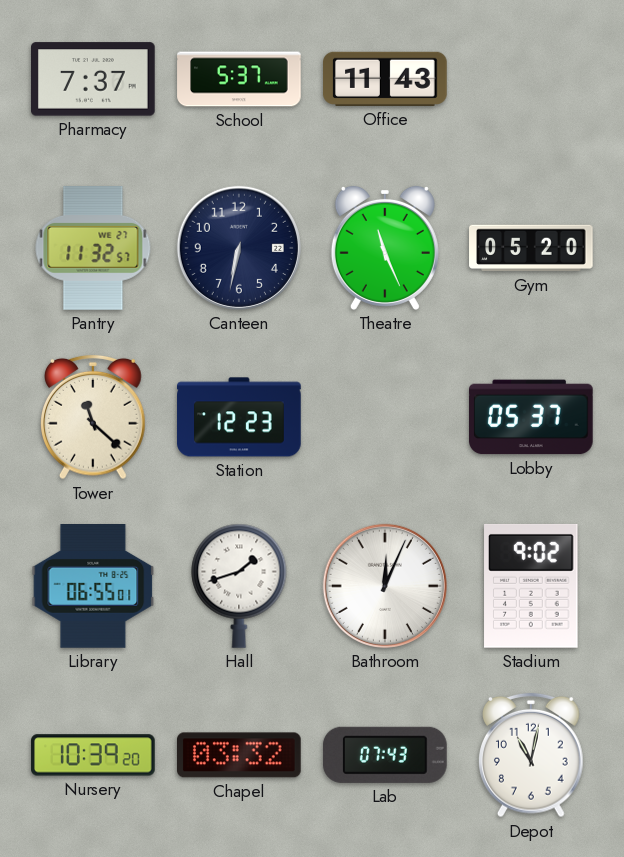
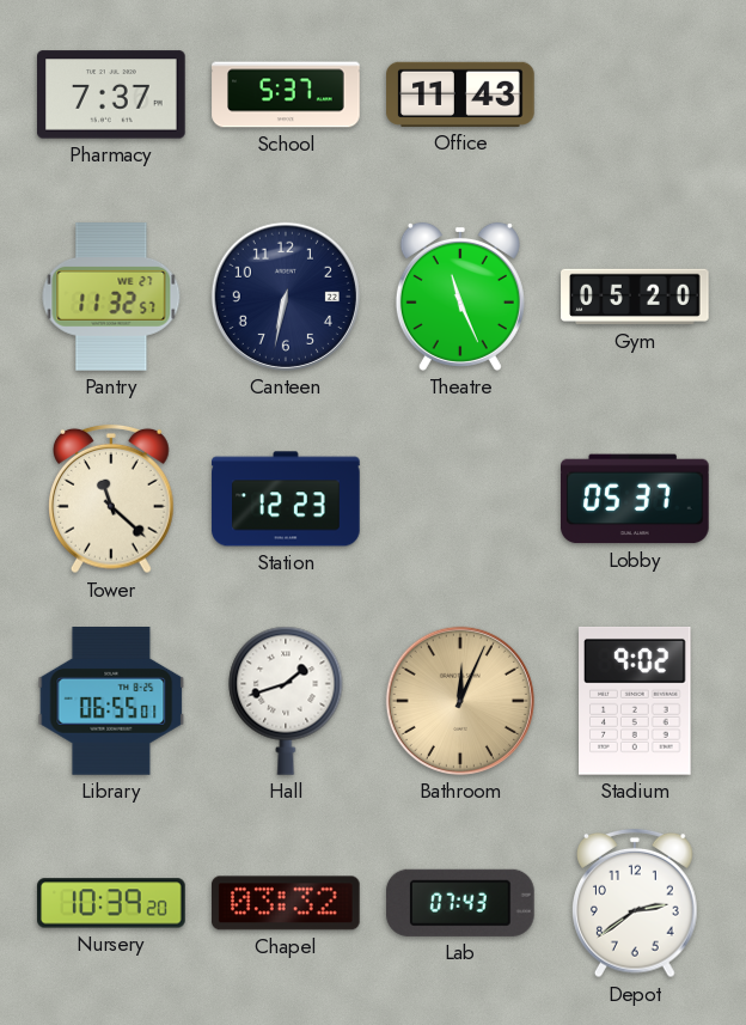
Bathroom dial: white -> champagne
Depot: 11:02 -> 2:39
